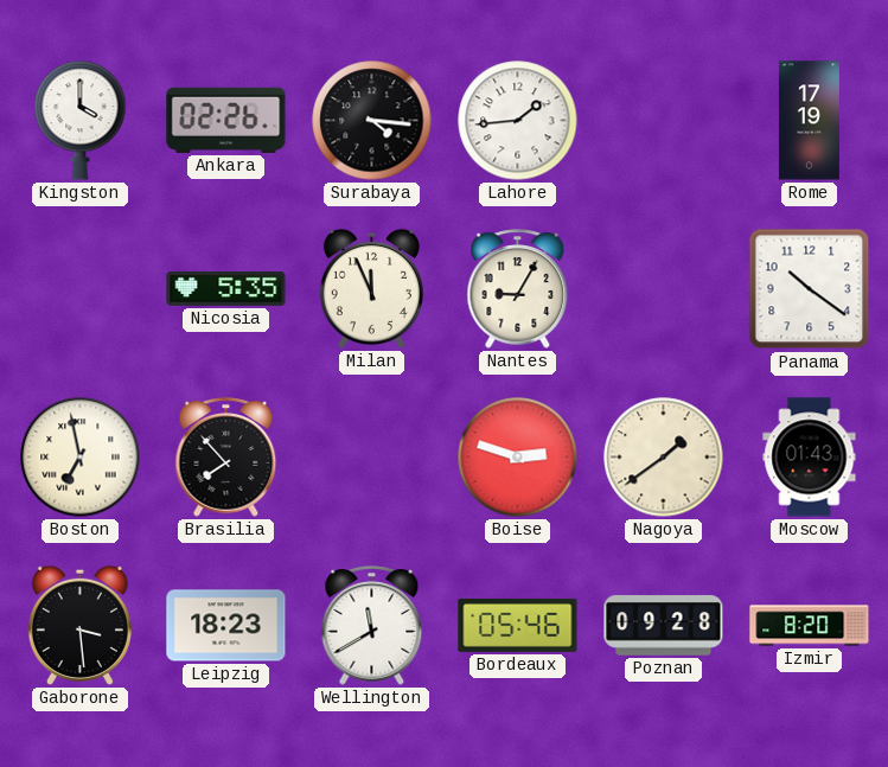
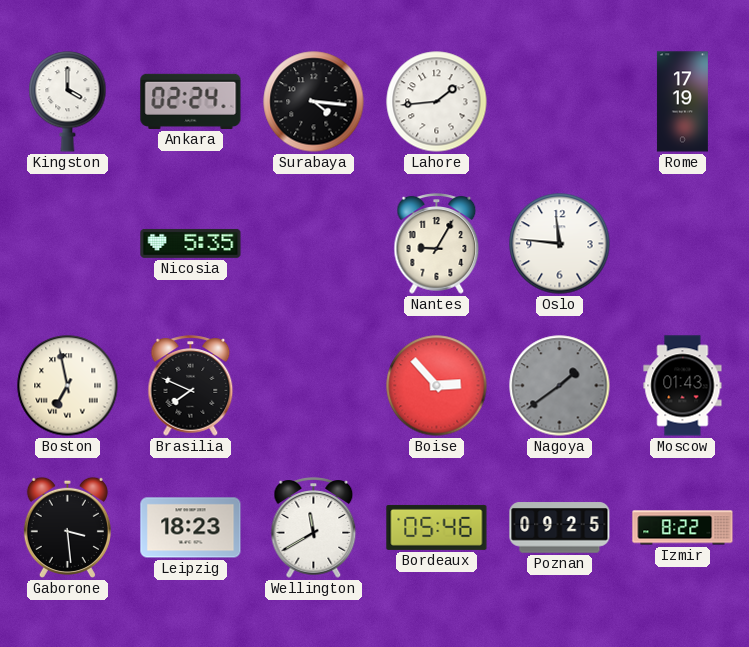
Ankara: 02:26 -> 02:24
Milan: 11:56 -> none
Oslo: none -> 11:46
Panama: 10:21 -> none
Brasilia: 7:53 -> 7:49
Boise: 2:48 -> 2:53
Nagoya dial: cream -> grey
Poznan: 09:28 -> 09:25
Izmir: 8:20 -> 8:22
